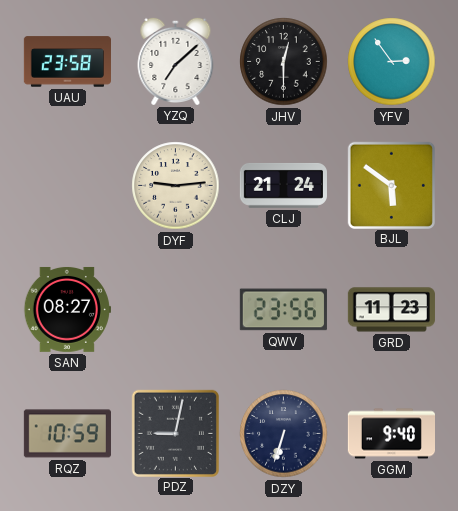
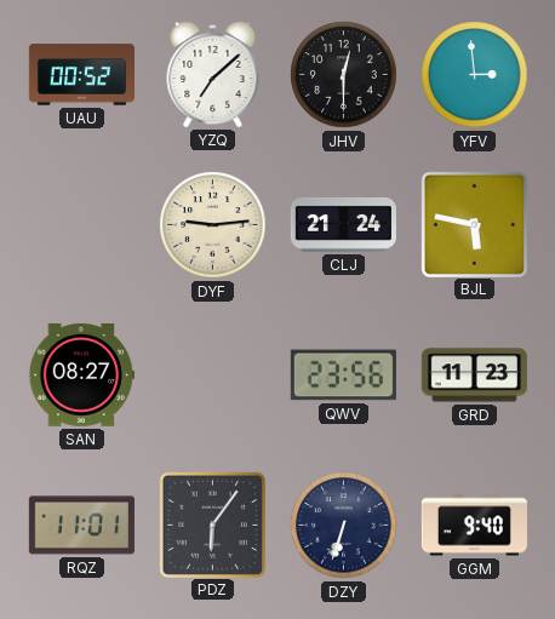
UAU: 23:58 -> 00:52
YFV: 2:54 -> 2:59
BJL: 5:51 -> 5:47
RQZ: 10:59 -> 11:01
PDZ: 9:02 -> 6:06
